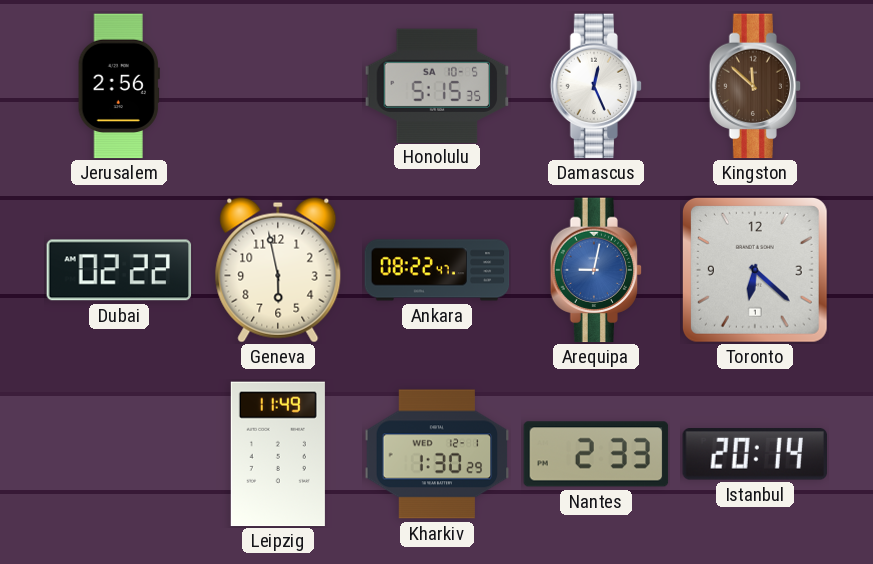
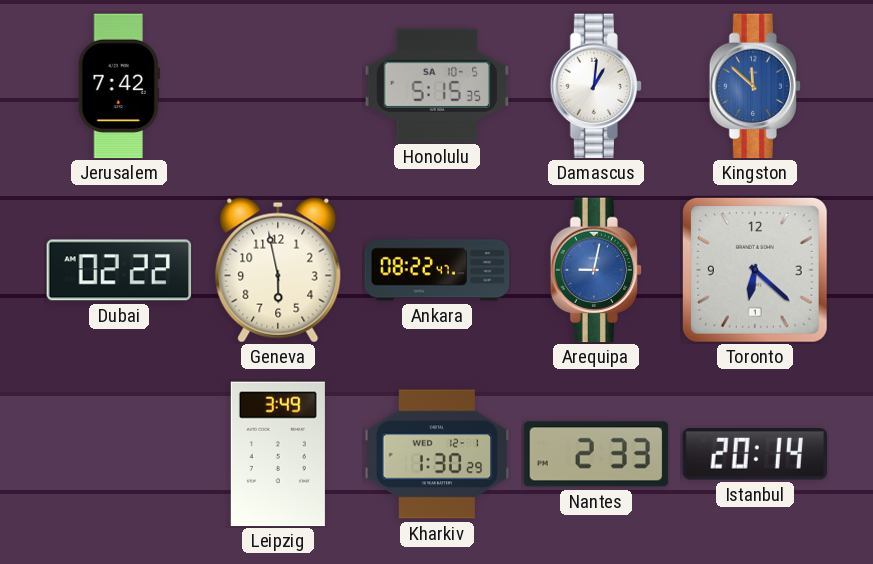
Jerusalem: 2:56 -> 7:42
Damascus: 12:26 -> 1:01
Kingston dial: brown -> blue
Leipzig: 11:49 -> 3:49
